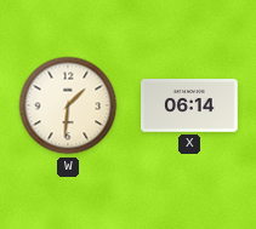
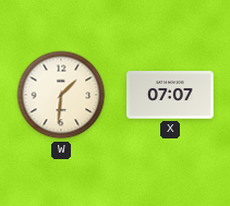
X: 06:14 -> 07:07
